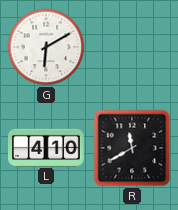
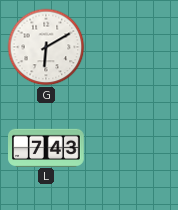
L: 4:10 -> 7:43
R: 11:40 -> none
